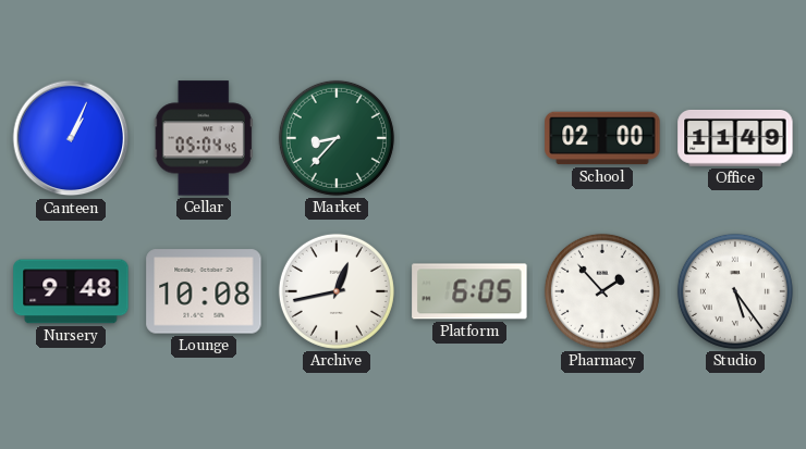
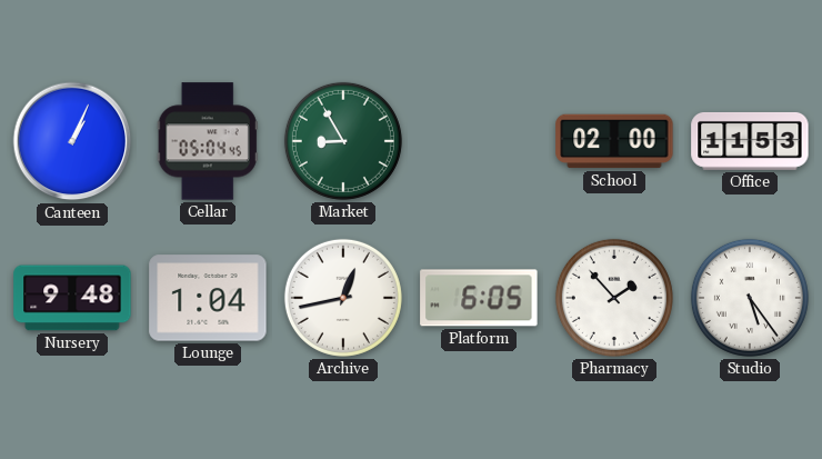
Market: 8:37 -> 8:55
Office: 11:49 -> 11:53
Lounge: 10:08 -> 1:04
